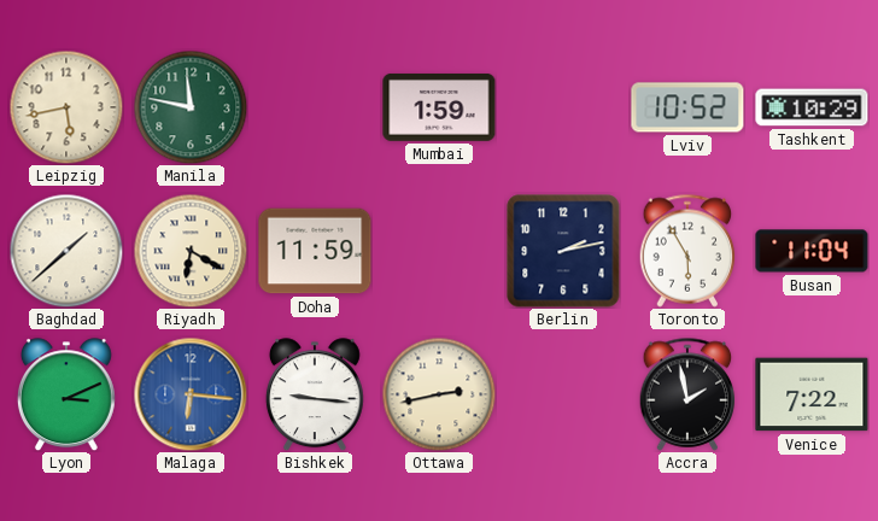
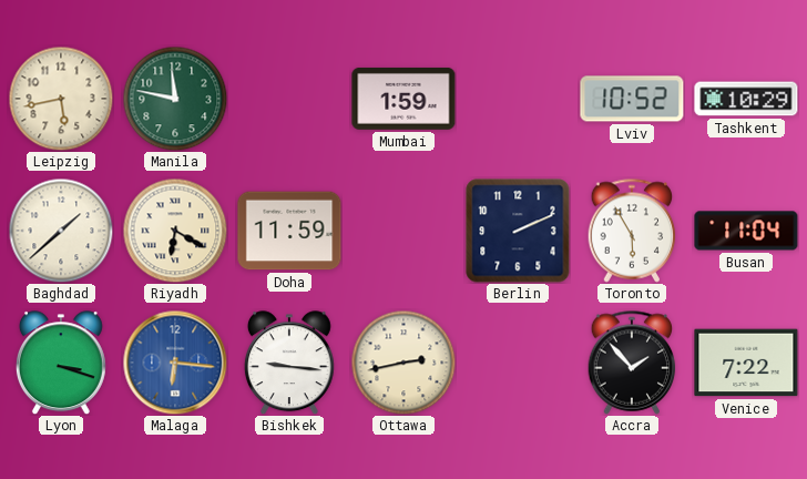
Berlin: 2:13 -> 2:11
Lyon: 3:11 -> 3:18
Accra: 1:58 -> 1:53
